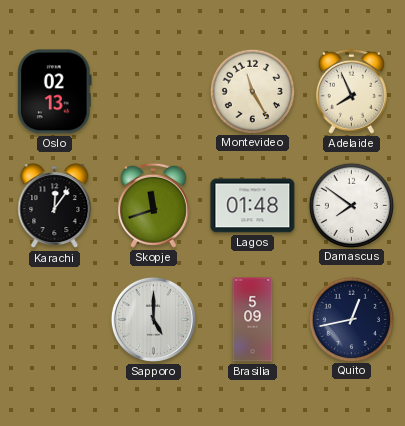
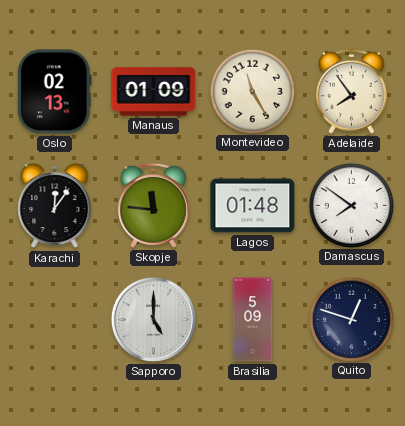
Manaus: none -> 01:09
Adelaide: 7:56 -> 7:54
Skopje: 11:42 -> 11:46
Quito: 12:43 -> 12:48
